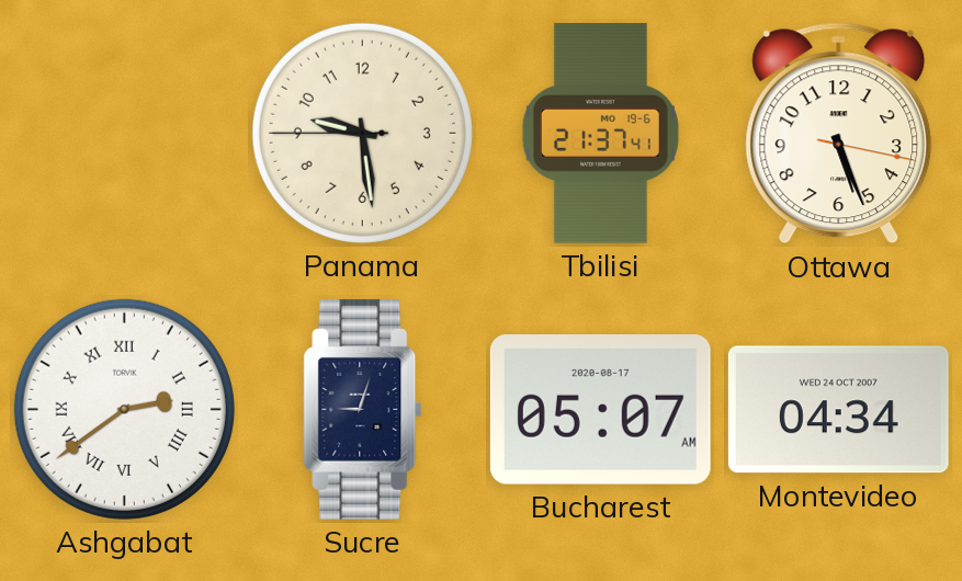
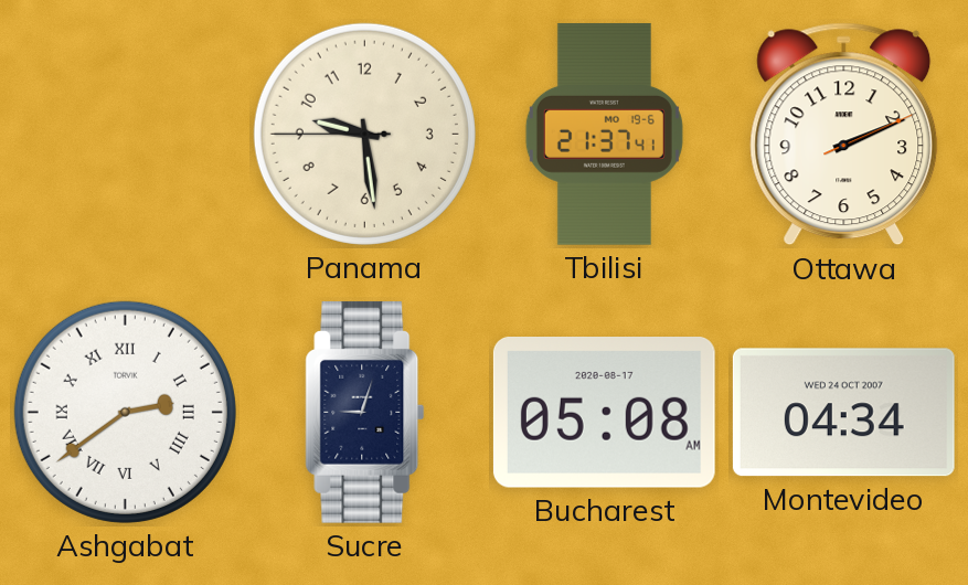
Ottawa: 5:26 -> 2:11
Bucharest: 05:07 -> 05:08
